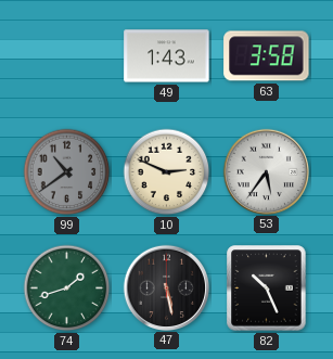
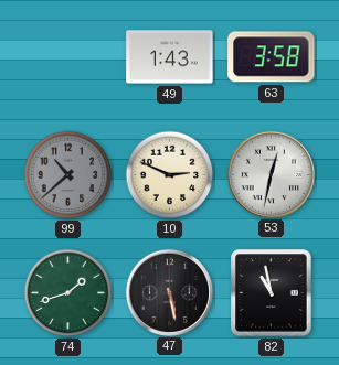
99: 10:39 -> 10:38
53: 5:36 -> 12:32
82: 10:26 -> 10:58
